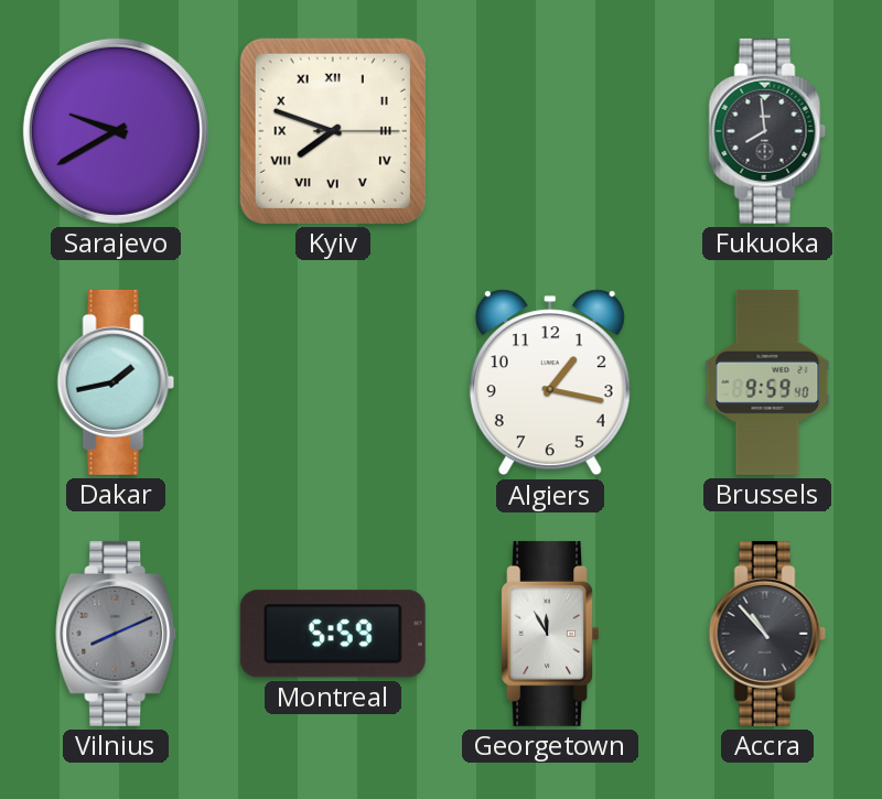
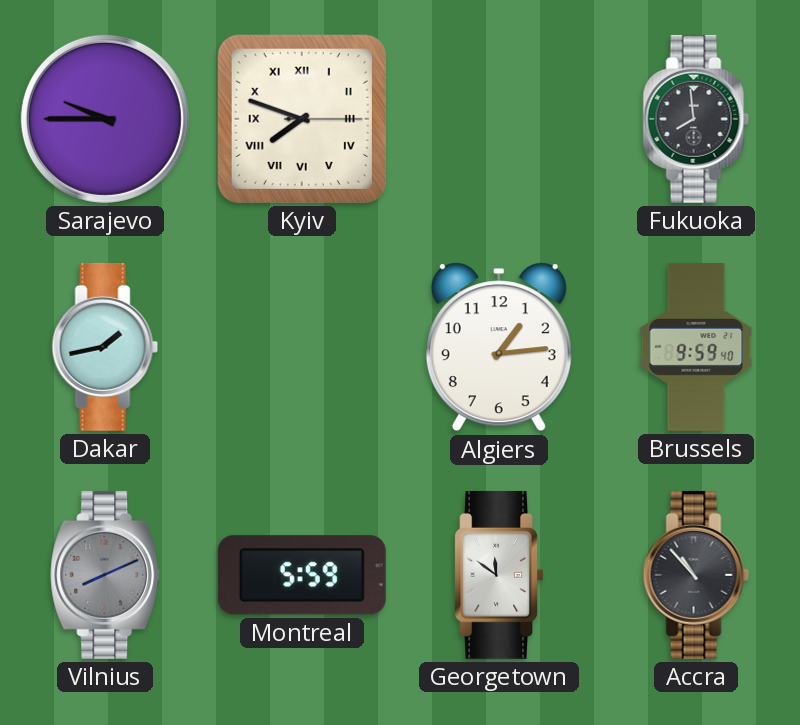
Sarajevo: 9:40 -> 9:45
Algiers: 1:17 -> 1:14
Georgetown: 11:55 -> 11:51
